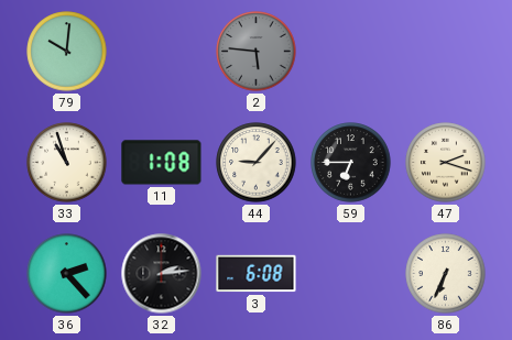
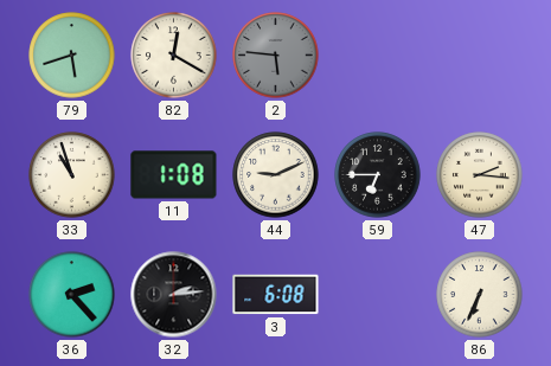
79: 10:01 -> 5:42
82: none -> 12:20
44: 9:07 -> 9:11
47: 2:18 -> 2:16
